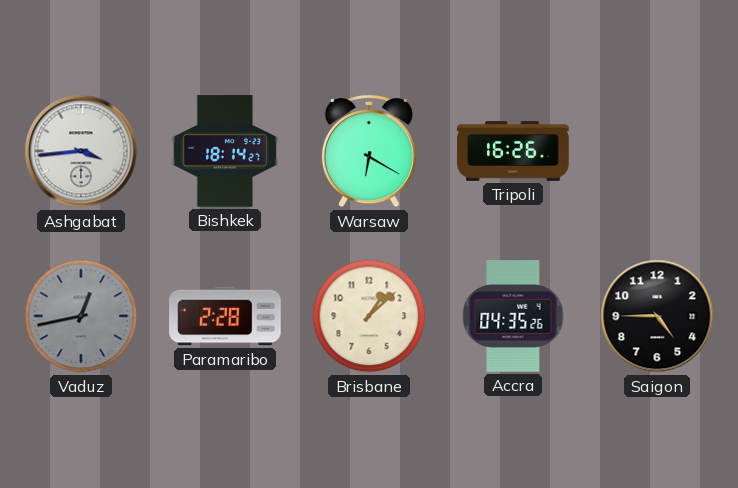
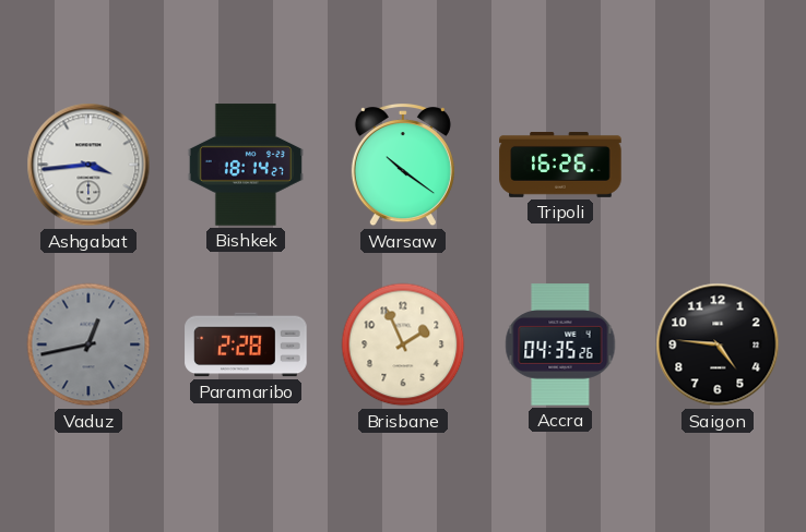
Warsaw: 6:20 -> 10:21
Brisbane: 1:08 -> 1:56
Saigon: 4:45 -> 4:46
